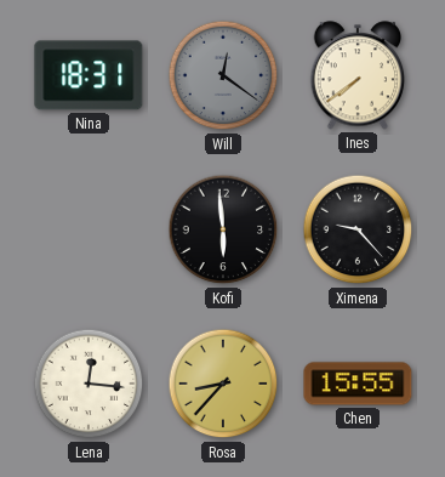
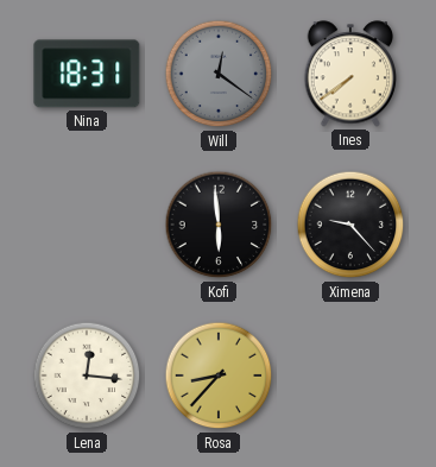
Chen: 15:55 -> none
